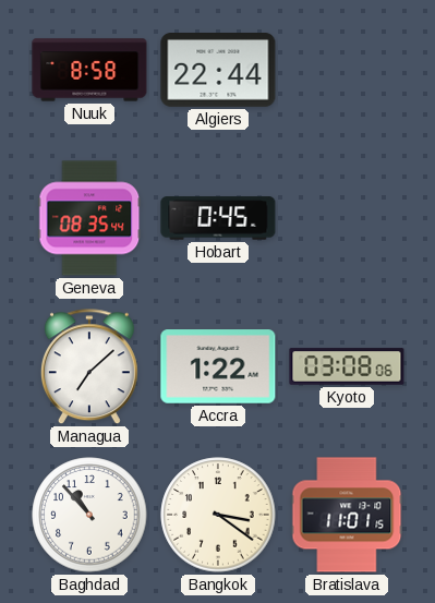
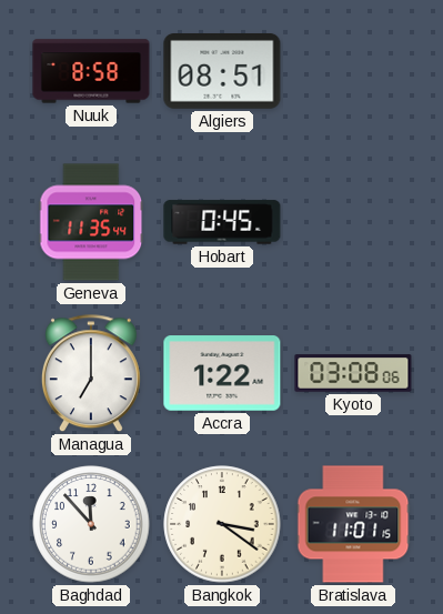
Algiers: 22:44 -> 08:51
Geneva: 08:35 -> 11:35
Managua: 7:08 -> 7:00
Baghdad: 10:53 -> 11:53
